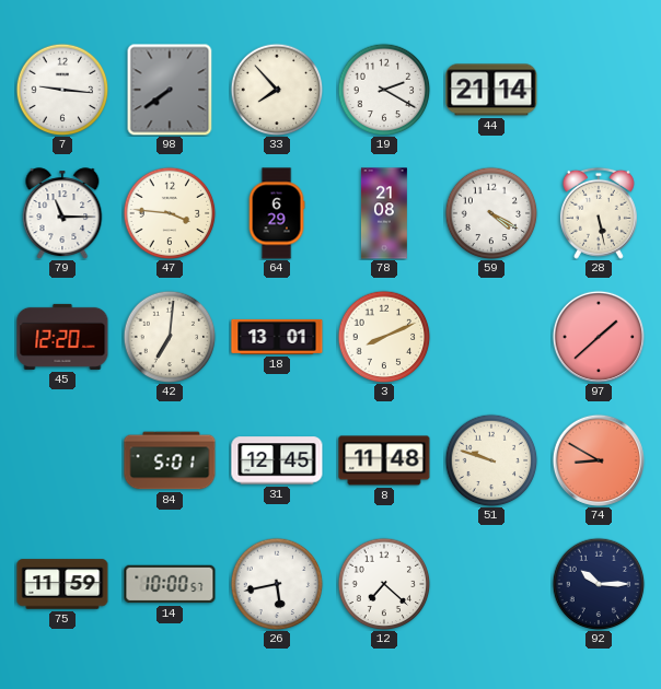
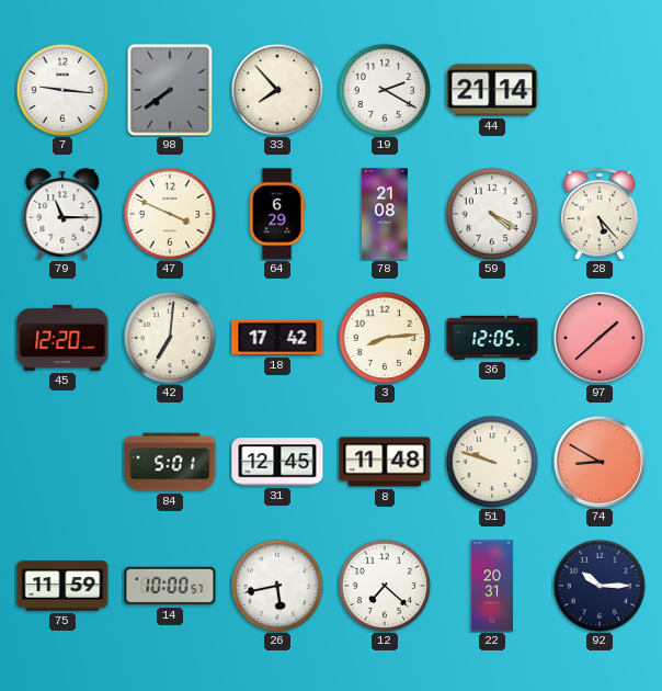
47: 3:46 -> 3:49
28: 5:28 -> 5:23
18: 13:01 -> 17:42
3: 8:11 -> 8:14
36: none -> 12:05
22: none -> 20:31
